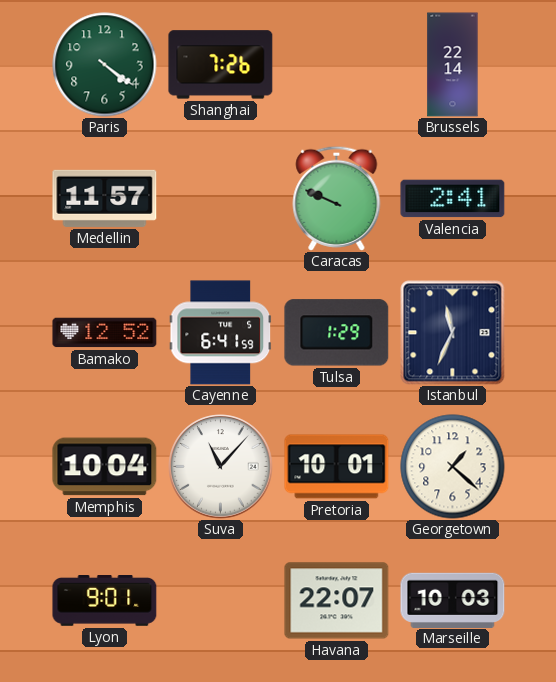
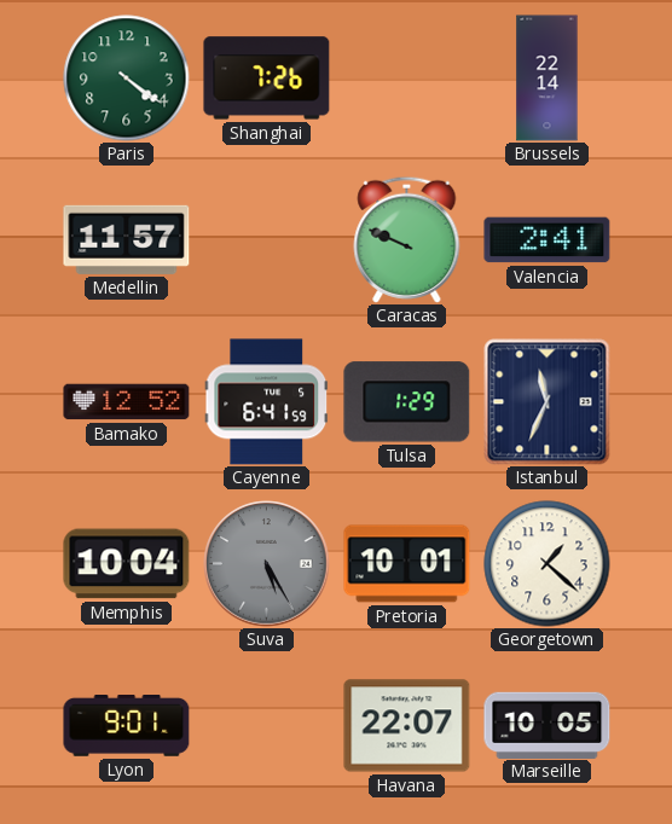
Suva: 11:07 -> 5:25
Suva dial: white -> grey
Marseille: 10:03 -> 10:05
